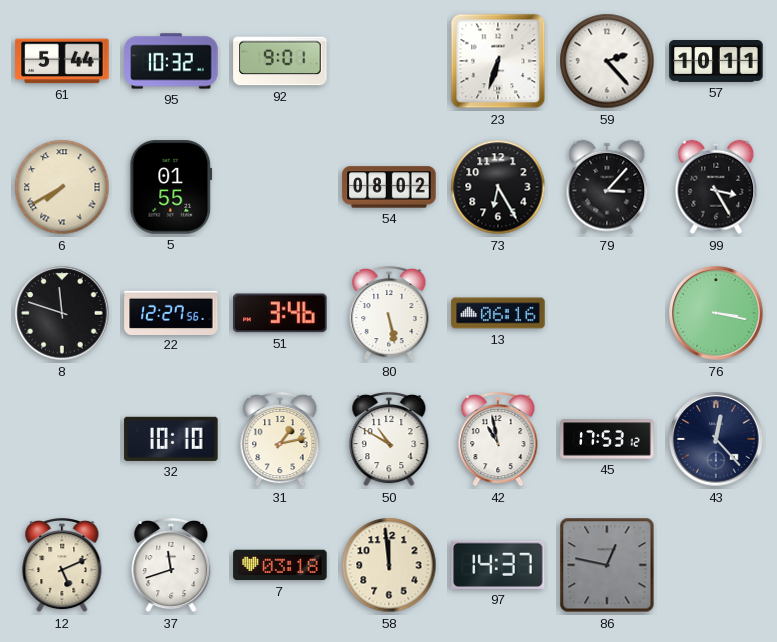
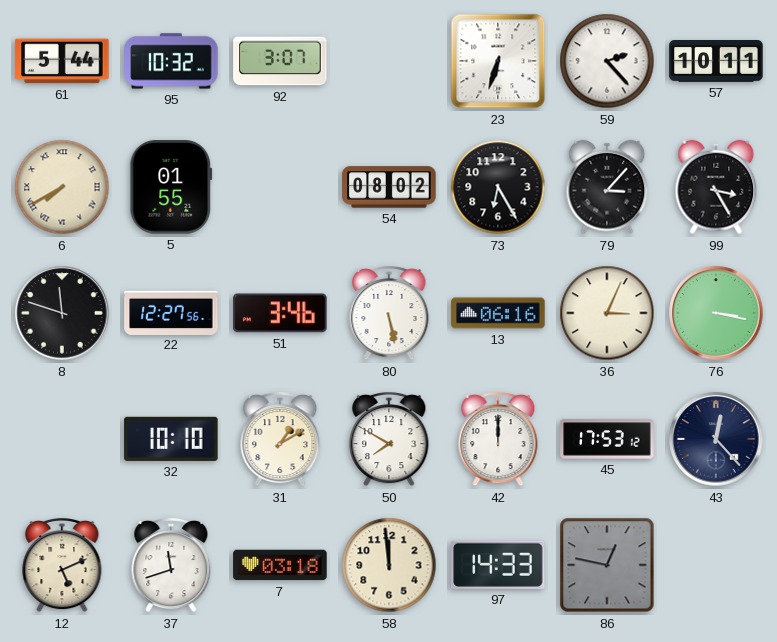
92: 9:01 -> 3:07
36: none -> 3:04
31: 1:13 -> 1:10
50: 10:50 -> 7:50
42: 10:58 -> 12:00
97: 14:37 -> 14:33
